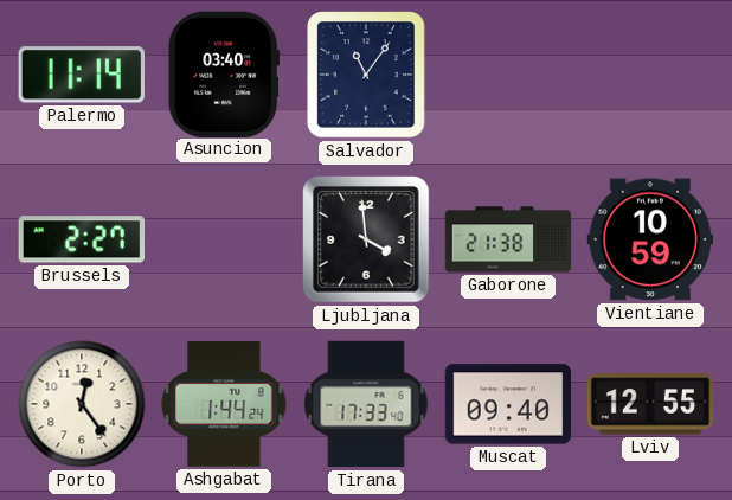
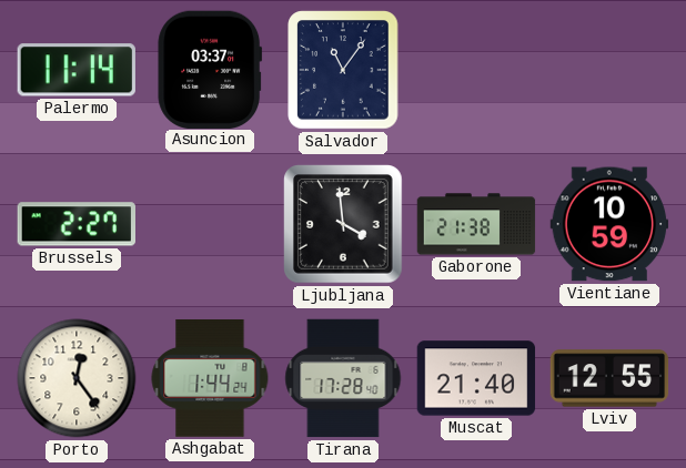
Asuncion: 03:40 -> 03:37
Tirana: 17:33 -> 17:28
Muscat: 09:40 -> 21:40
